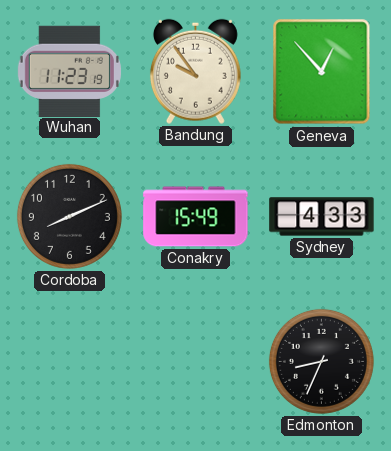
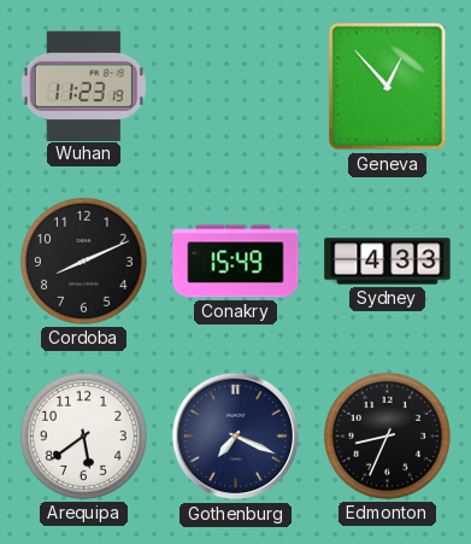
Bandung: 9:54 -> none
Arequipa: none -> 5:39
Gothenburg: none -> 7:19
